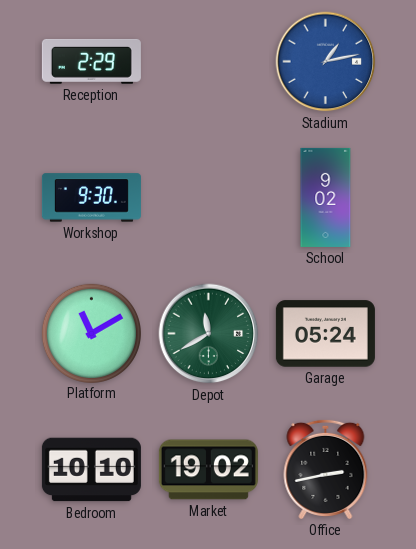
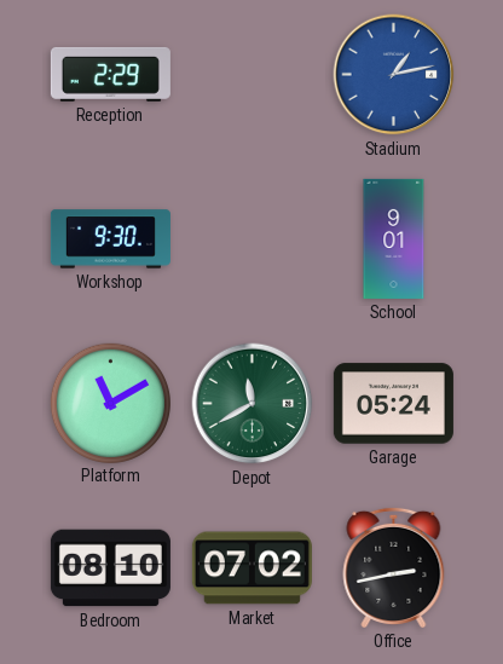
School: 9:02 -> 9:01
Bedroom: 10:10 -> 08:10
Market: 19:02 -> 07:02
